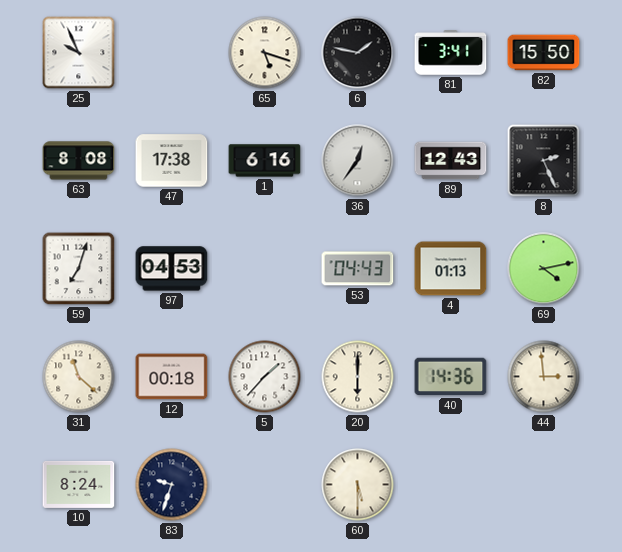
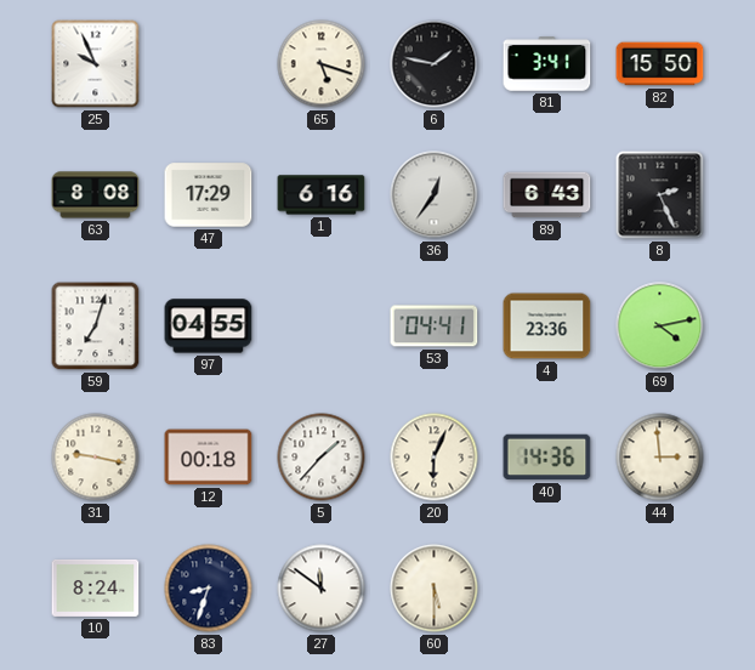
47: 17:38 -> 17:29
89: 12:43 -> 6:43
97: 04:53 -> 04:55
53: 04:43 -> 04:41
4: 01:13 -> 23:36
31: 11:22 -> 9:17
20: 6:00 -> 6:04
83: 9:33 -> 8:33
27: none -> 11:51
